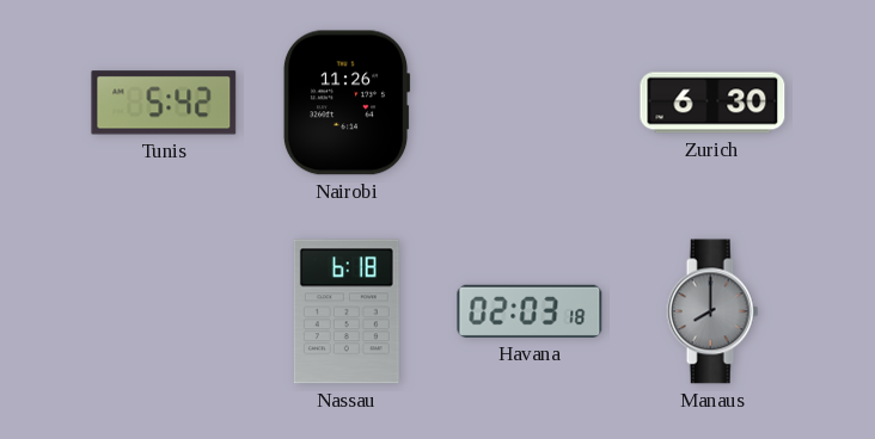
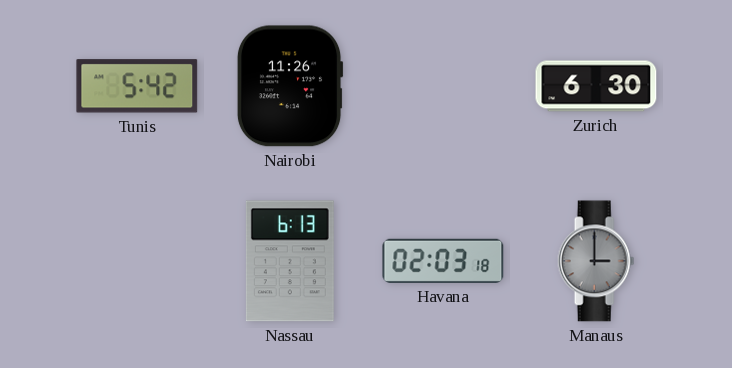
Nassau: 6:18 -> 6:13
Manaus: 8:00 -> 3:00
